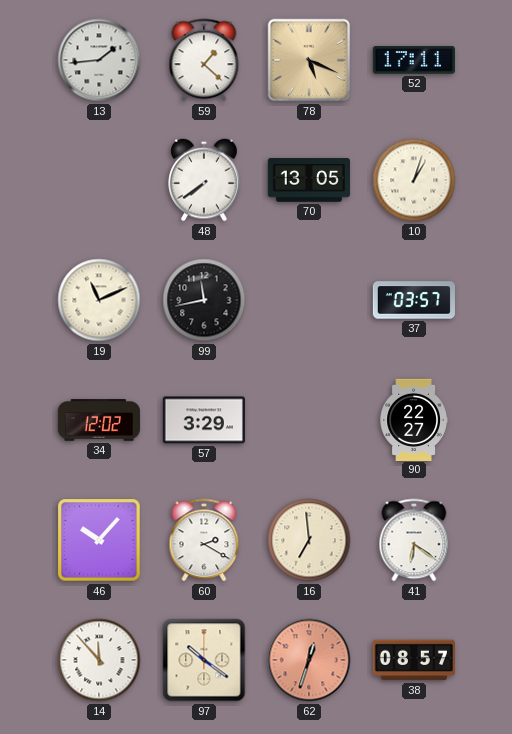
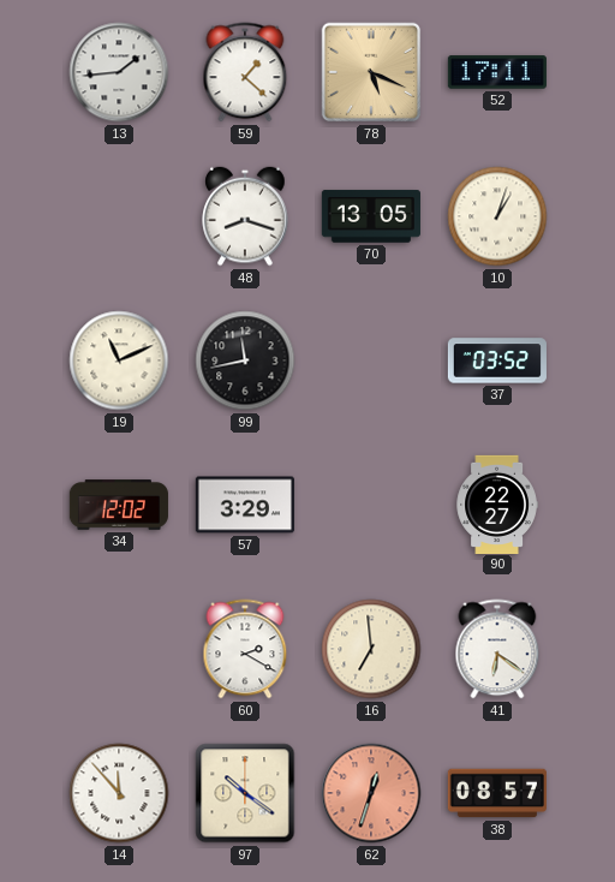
48: 7:39 -> 8:18
37: 03:57 -> 03:52
46: 10:07 -> none
